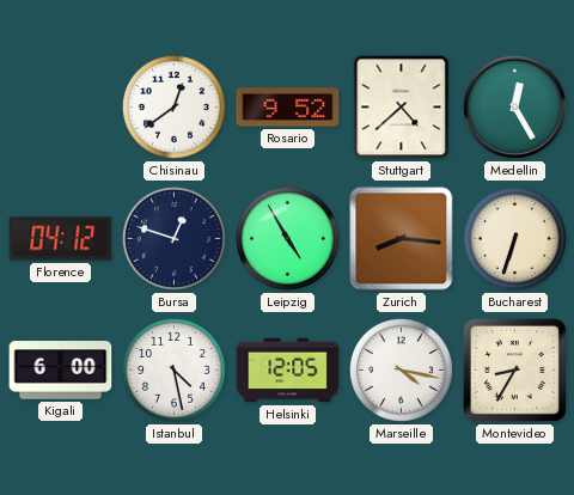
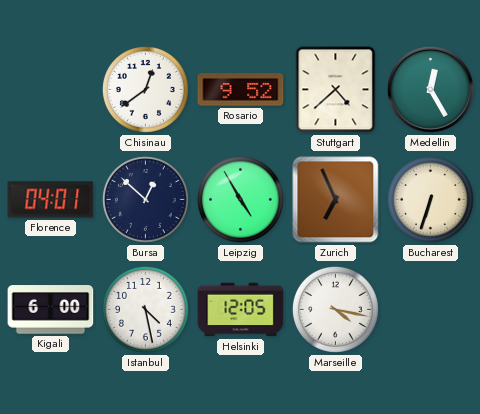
Florence: 04:12 -> 04:01
Bursa: 12:48 -> 12:52
Zurich: 8:16 -> 6:56
Montevideo: 8:35 -> none
